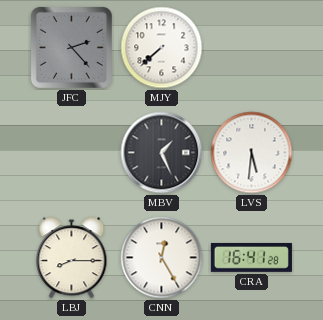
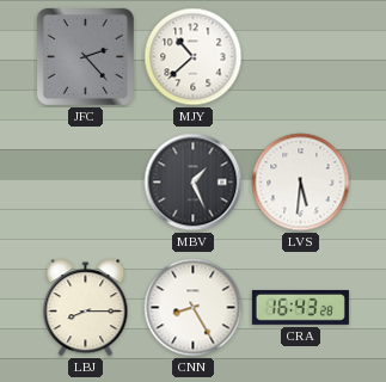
MJY: 7:38 -> 10:38
CNN: 12:25 -> 8:25
CRA: 16:41 -> 16:43
